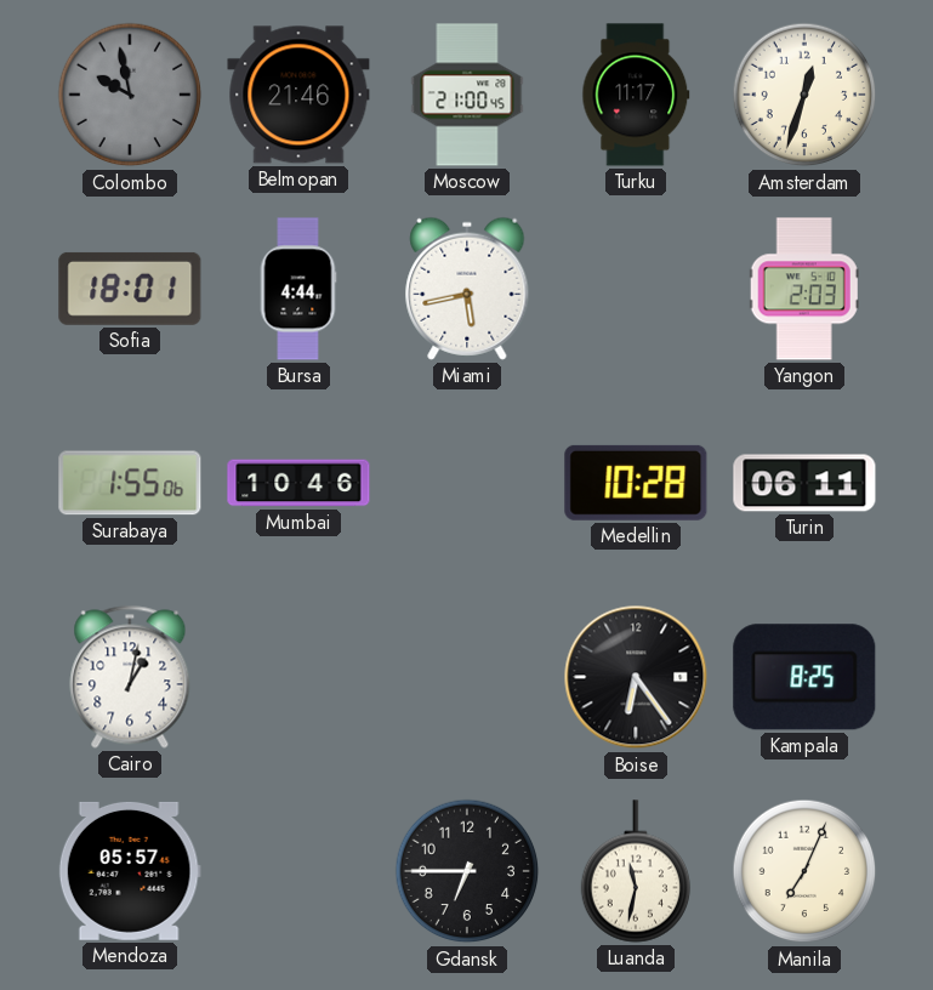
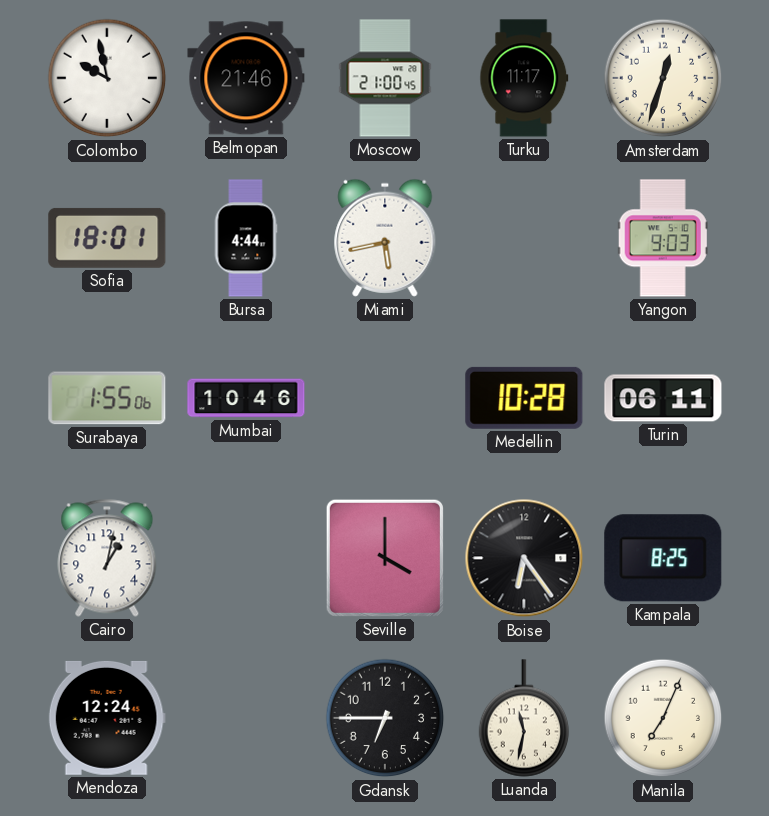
Colombo dial: grey -> white
Yangon: 2:03 -> 9:03
Seville: none -> 4:00
Mendoza: 05:57 -> 12:24
